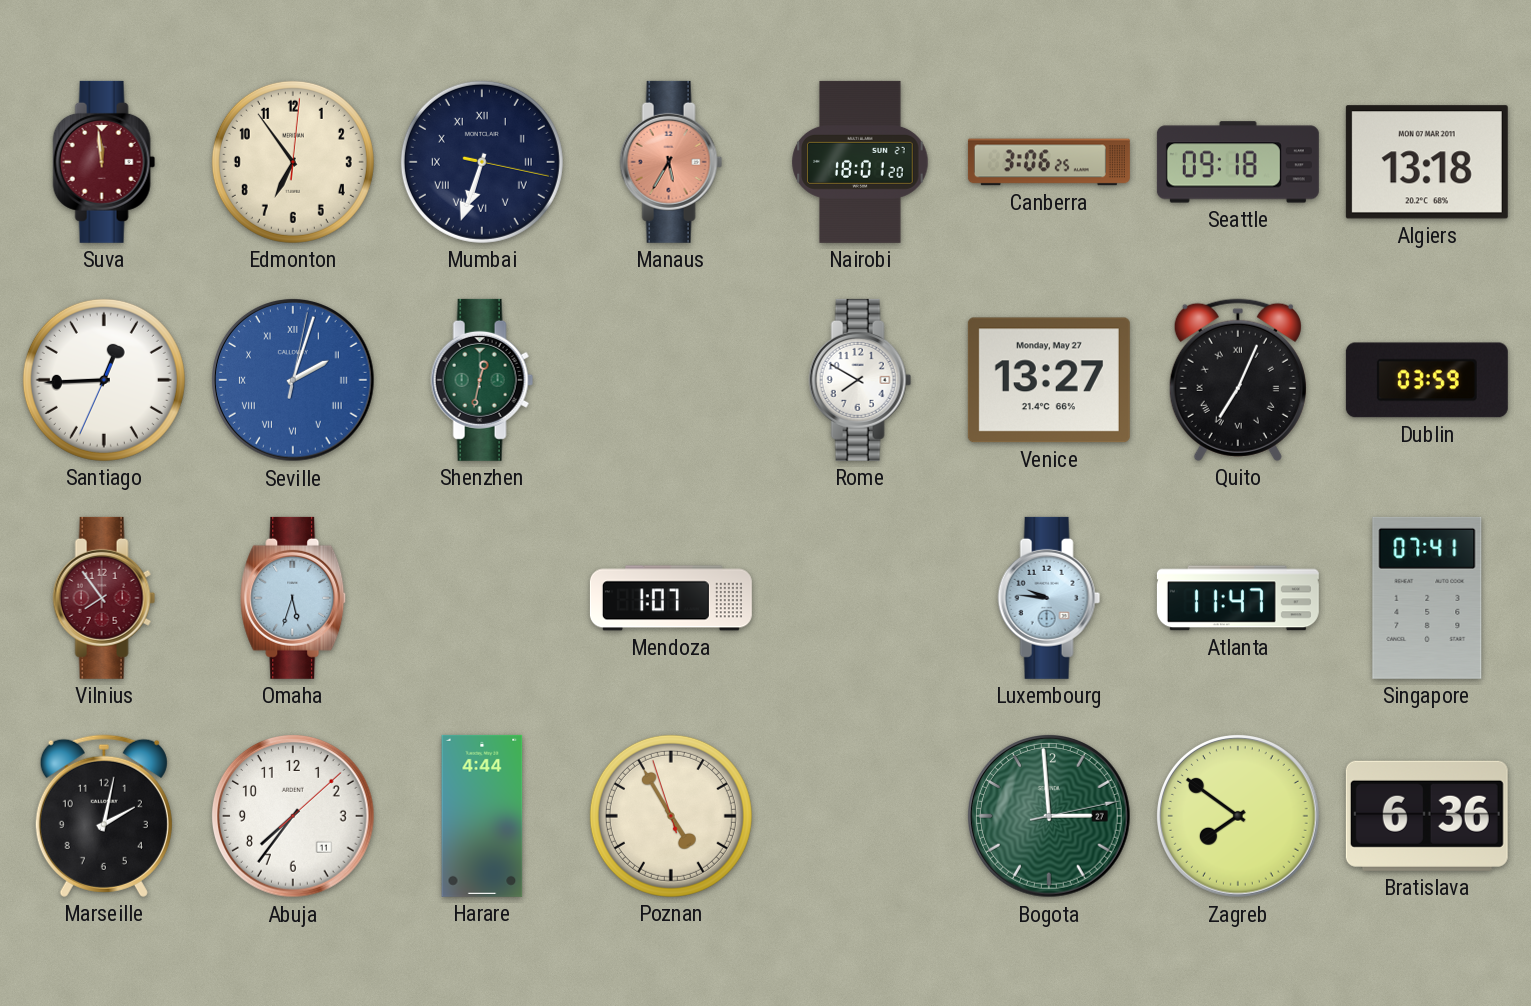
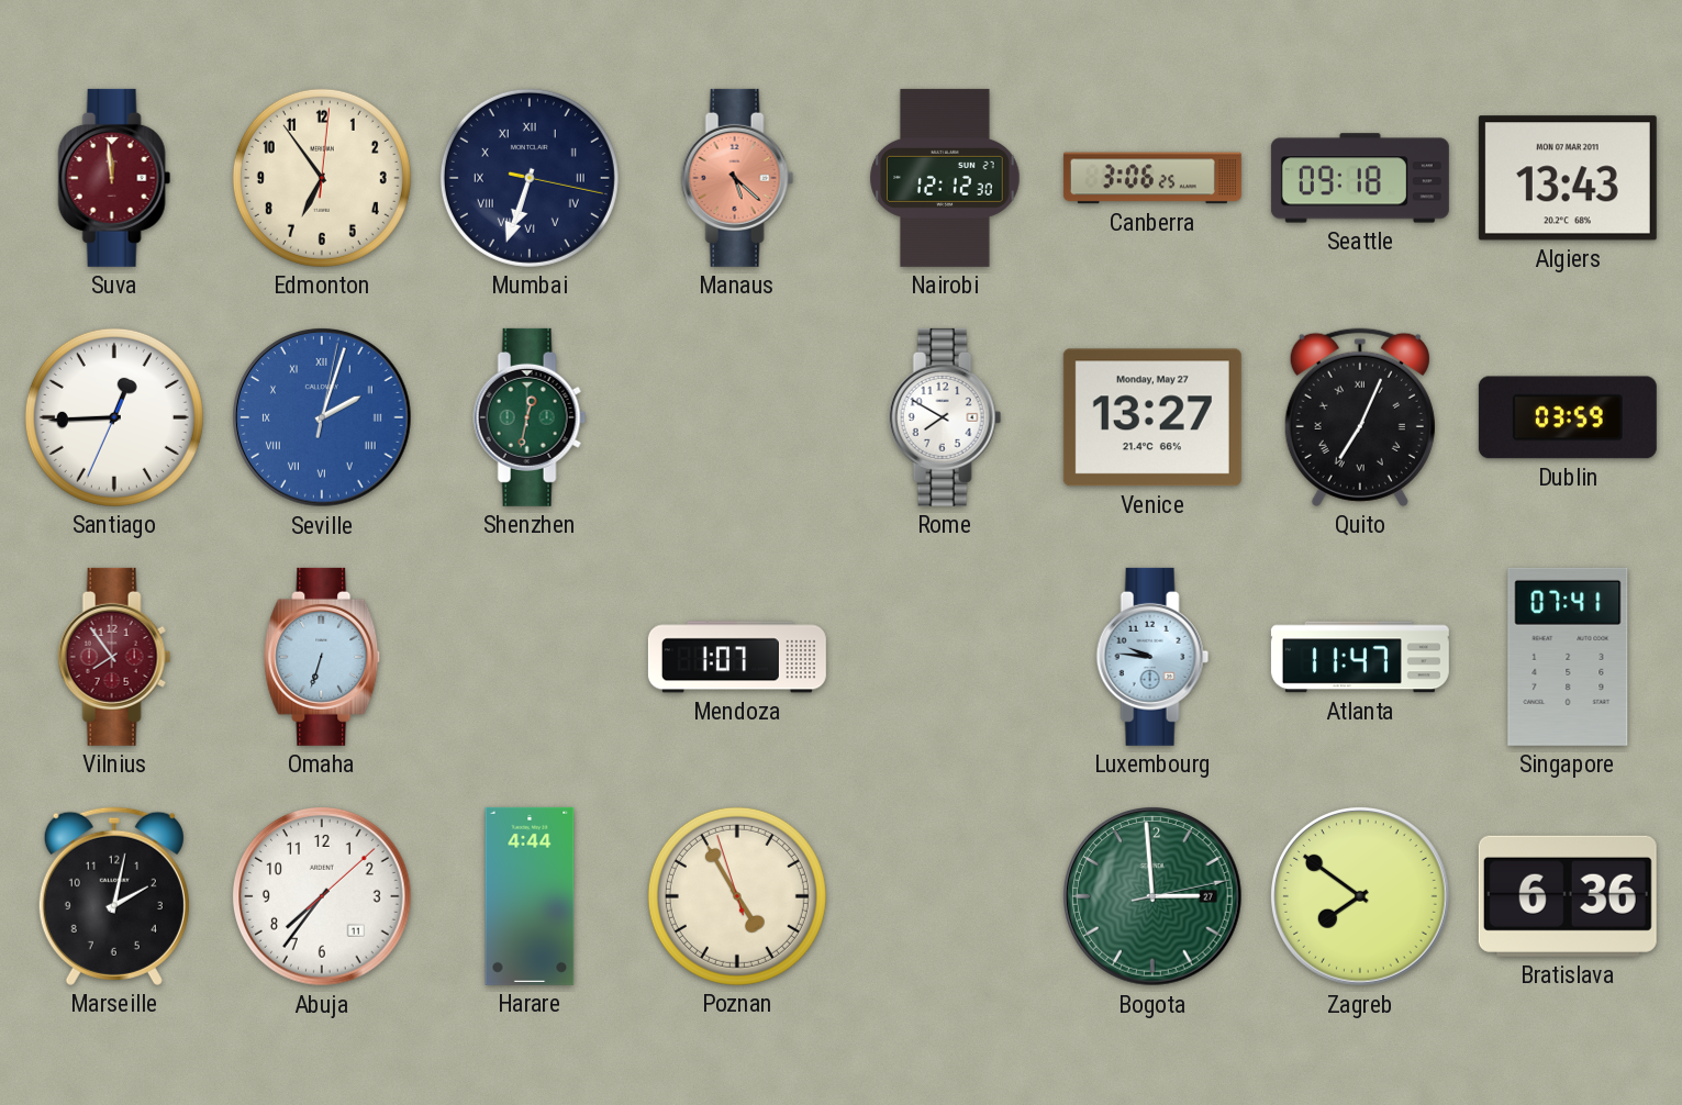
Manaus: 5:35 -> 5:22
Nairobi: 18:01 -> 12:12
Algiers: 13:18 -> 13:43
Omaha: 5:33 -> 6:33
